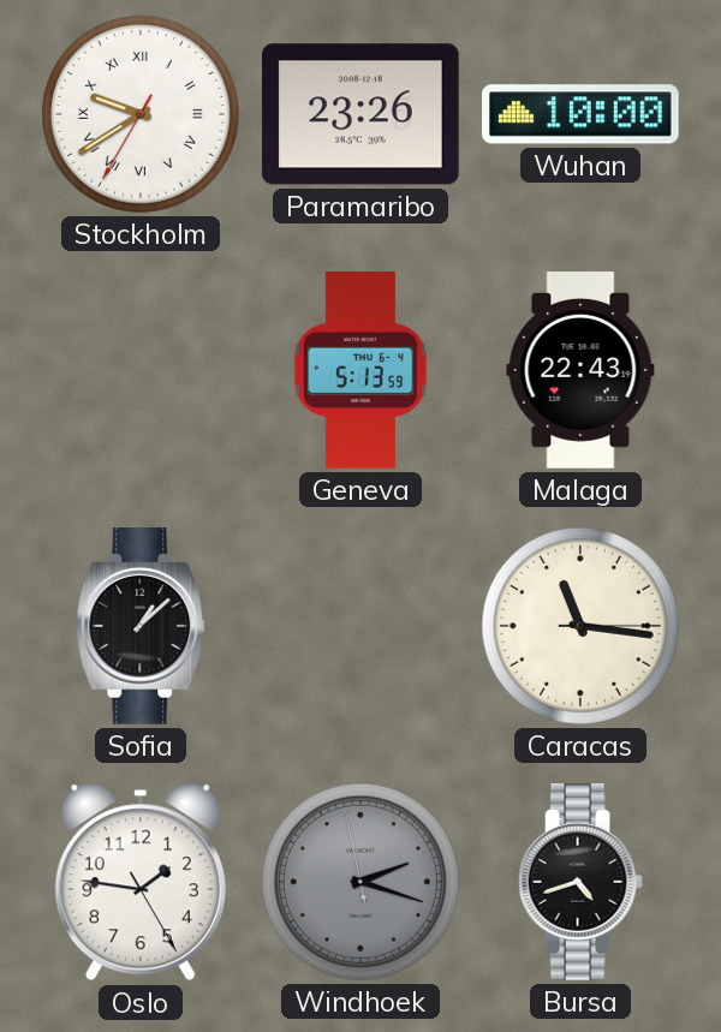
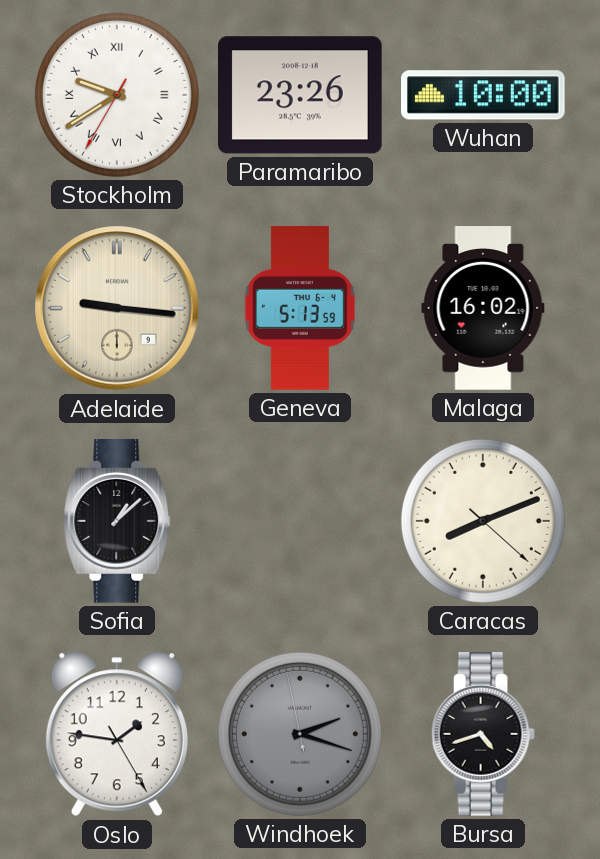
Adelaide: none -> 9:16
Malaga: 22:43 -> 16:02
Caracas: 11:16 -> 8:11
